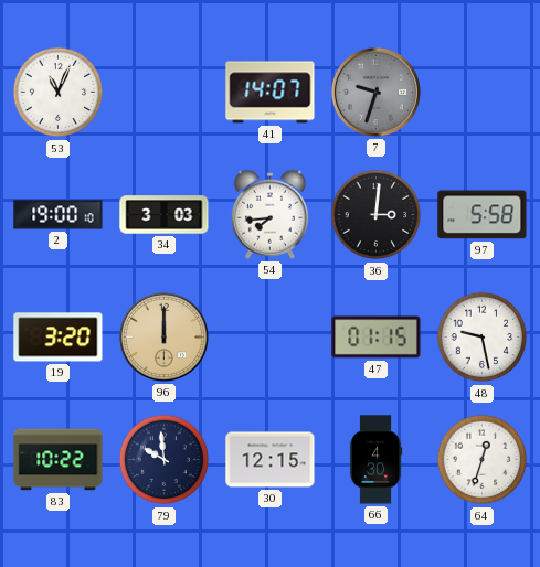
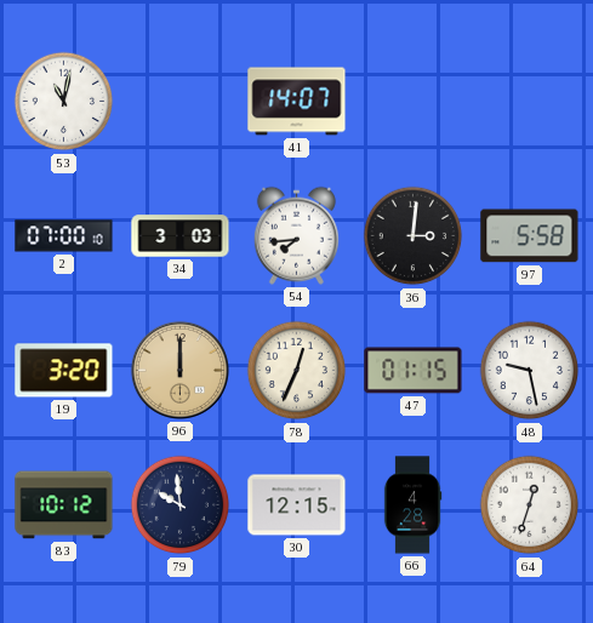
53: 11:04 -> 11:02
7: 9:33 -> none
2: 19:00 -> 07:00
78: none -> 12:34
83: 10:22 -> 10:12
66: 4:30 -> 4:28
